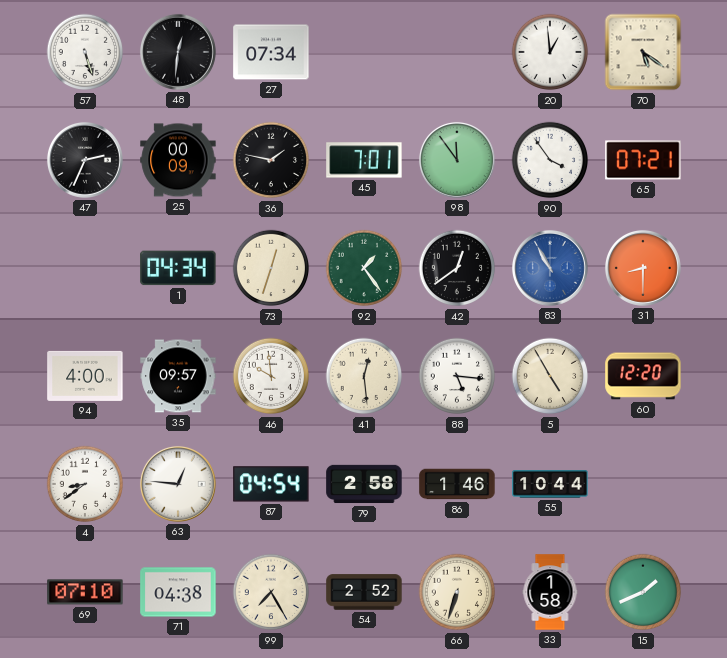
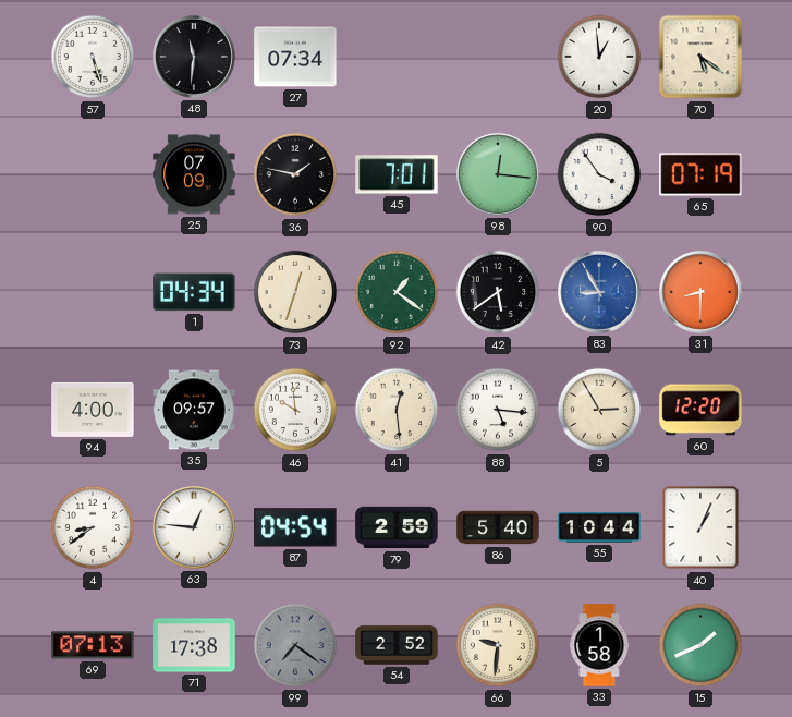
48: 12:31 -> 11:31
47: 2:34 -> none
25: 00:09 -> 07:09
98: 11:54 -> 12:16
65: 07:21 -> 07:19
92: 1:24 -> 1:21
42: 12:39 -> 5:39
83: 10:55 -> 8:55
5: 4:55 -> 2:55
79: 2:58 -> 2:59
86: 1:46 -> 5:40
40: none -> 1:04
69: 07:10 -> 07:13
71: 04:38 -> 17:38
99: 7:25 -> 7:21
99 dial: cream -> grey
66: 6:33 -> 9:31
